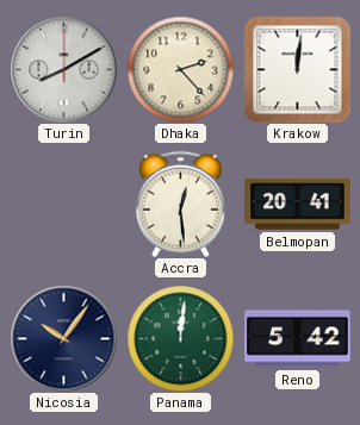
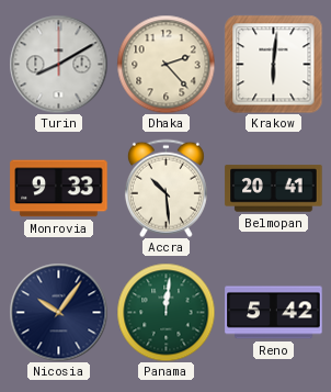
Krakow: 12:01 -> 6:01
Monrovia: none -> 9:33
Accra: 12:29 -> 10:29
